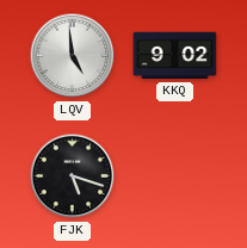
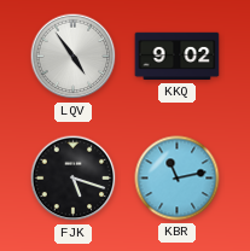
LQV: 4:59 -> 4:54
KBR: none -> 11:13
